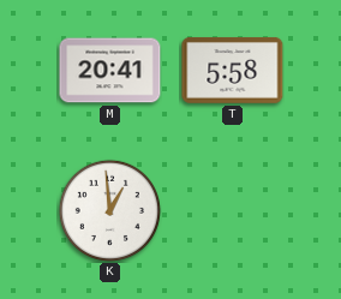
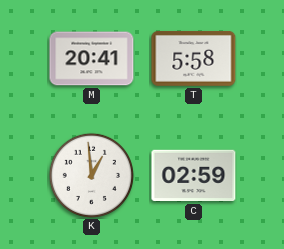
C: none -> 02:59
